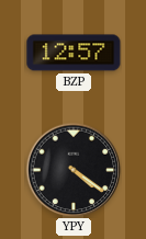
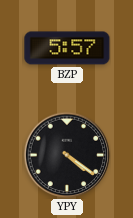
BZP: 12:57 -> 5:57
